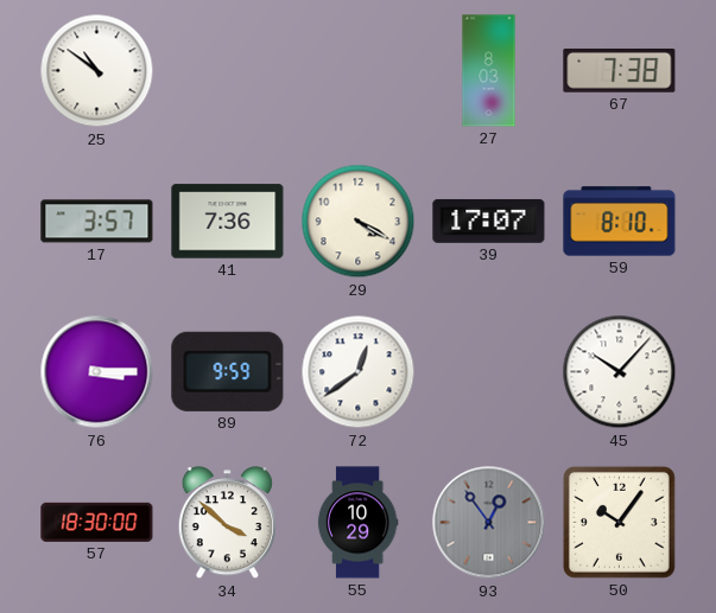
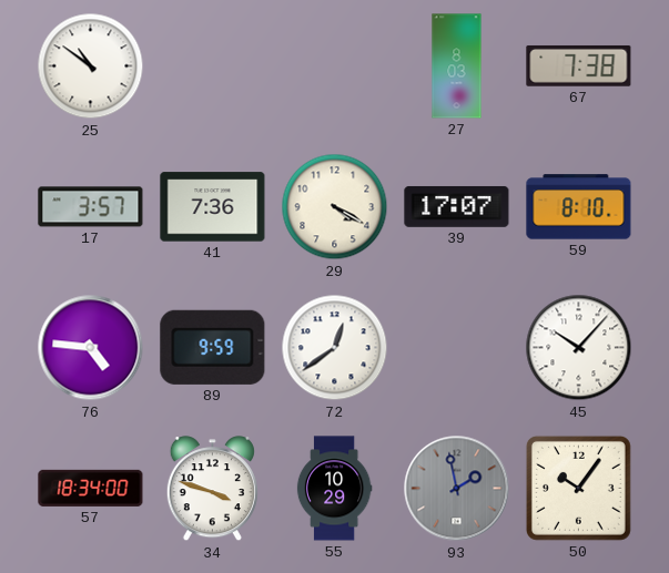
76: 3:15 -> 4:46
57: 18:30 -> 18:34
34: 3:52 -> 3:48
93: 12:54 -> 1:58
